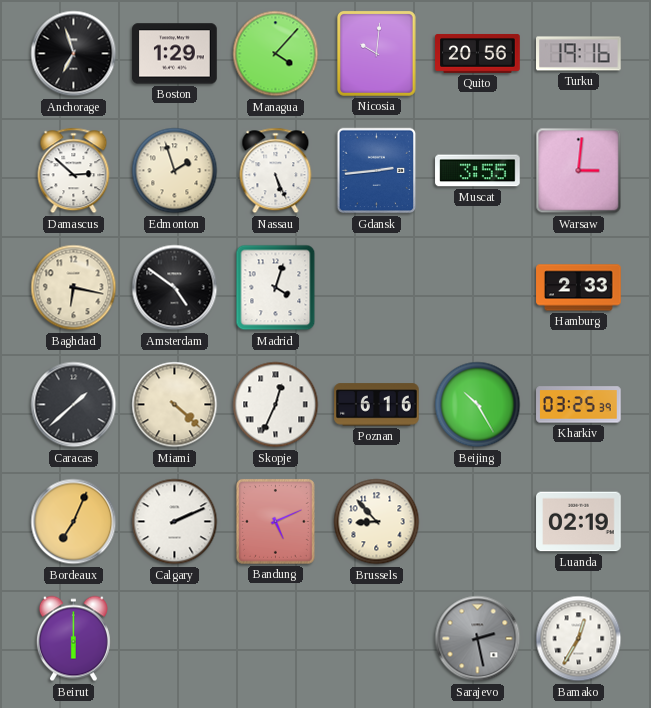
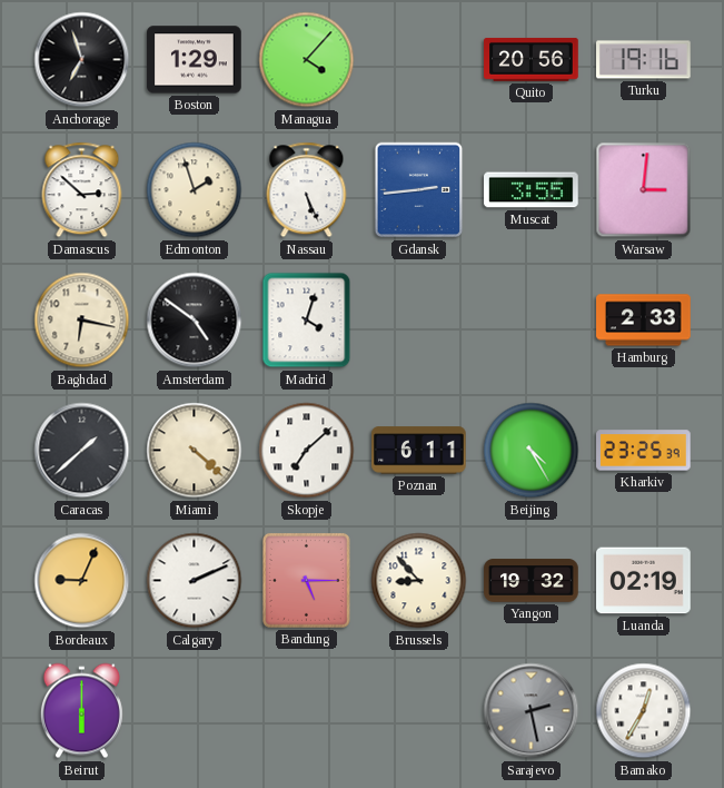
Nicosia: 10:01 -> none
Skopje: 12:34 -> 7:08
Poznan: 6:16 -> 6:11
Beijing: 10:25 -> 4:25
Kharkiv: 03:25 -> 23:25
Bordeaux: 7:04 -> 9:04
Bandung: 5:11 -> 5:15
Yangon: none -> 19:32
